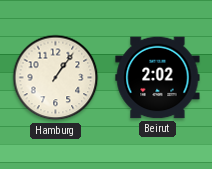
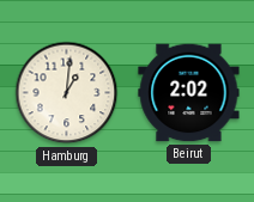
Hamburg: 1:06 -> 1:01
